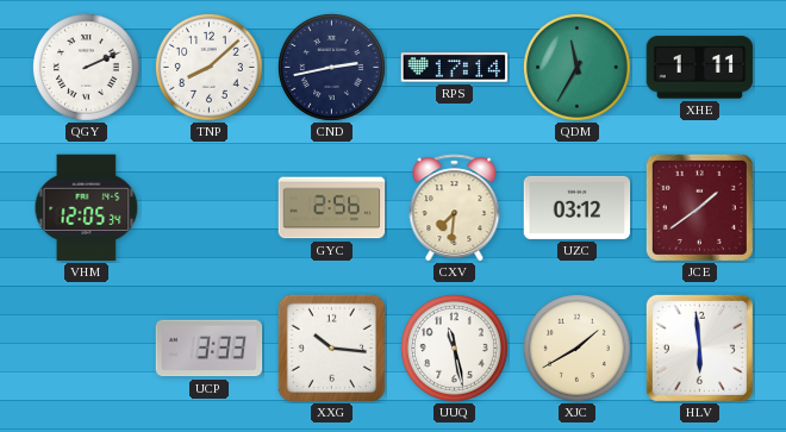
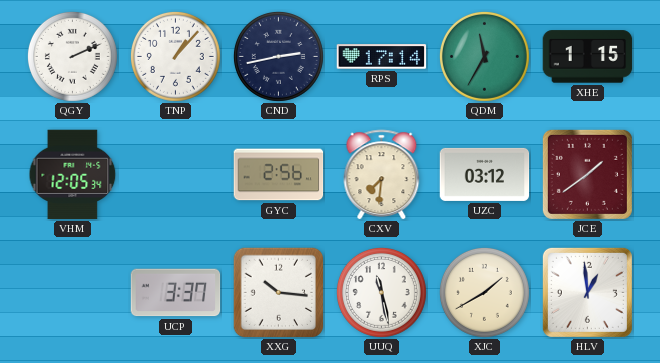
TNP: 8:08 -> 1:07
XHE: 1:11 -> 1:15
UCP: 3:33 -> 3:37
HLV: 5:59 -> 12:59
